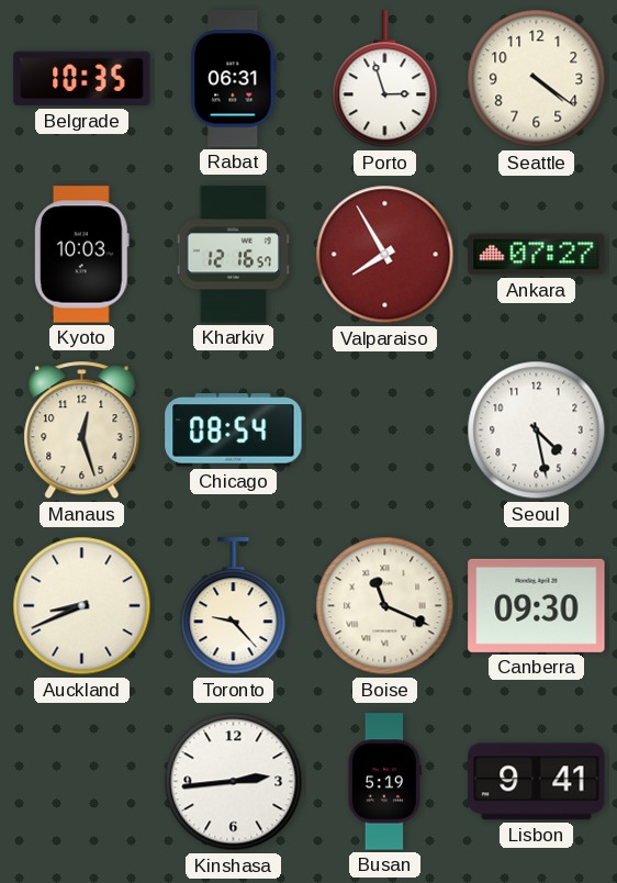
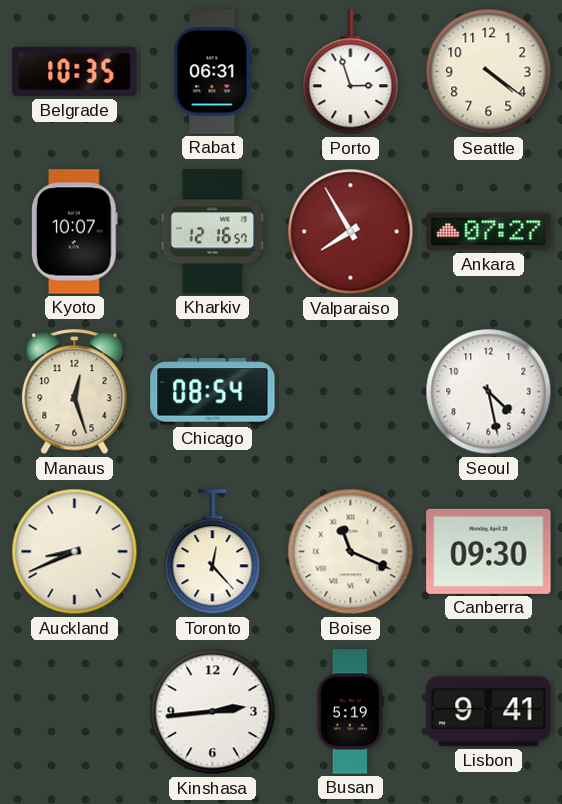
Kyoto: 10:03 -> 10:07
Toronto: 9:23 -> 12:23
